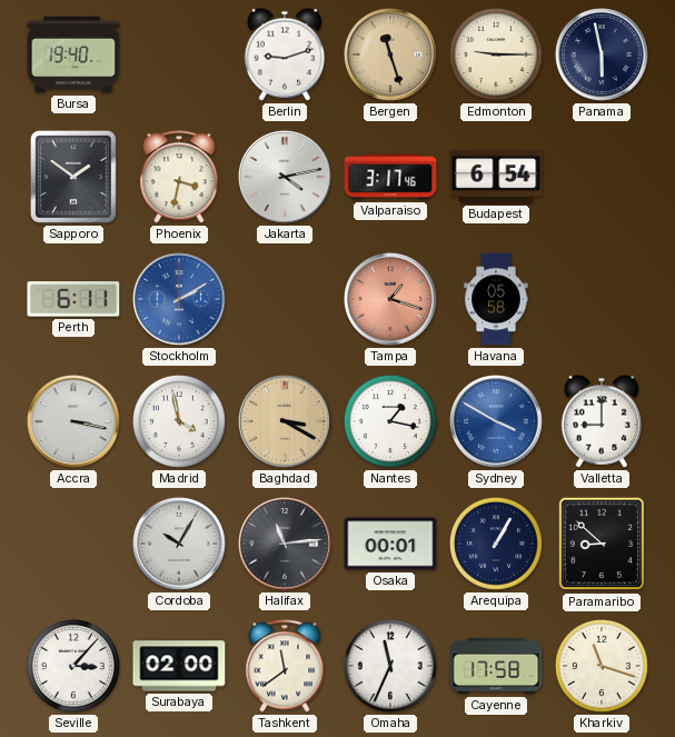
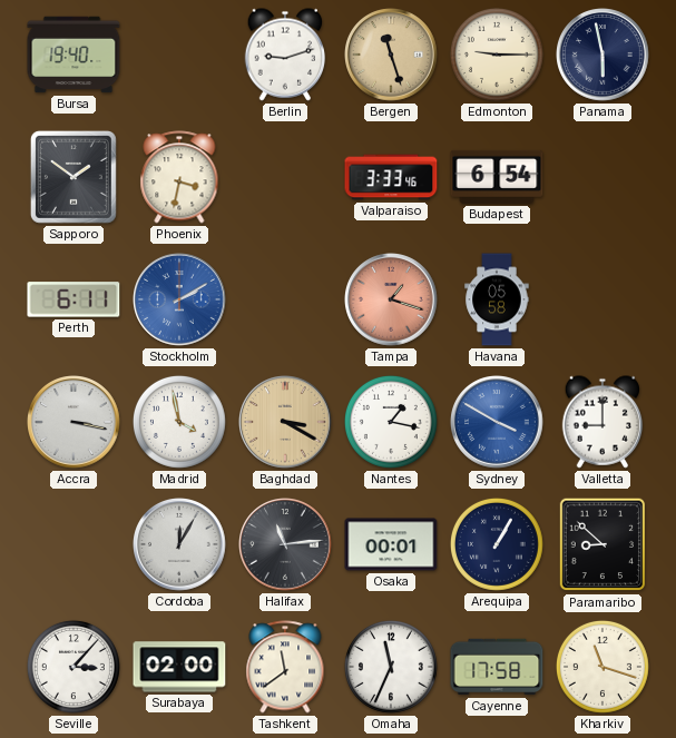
Jakarta: 4:13 -> none
Valparaiso: 3:17 -> 3:33
Cordoba: 10:05 -> 12:05
